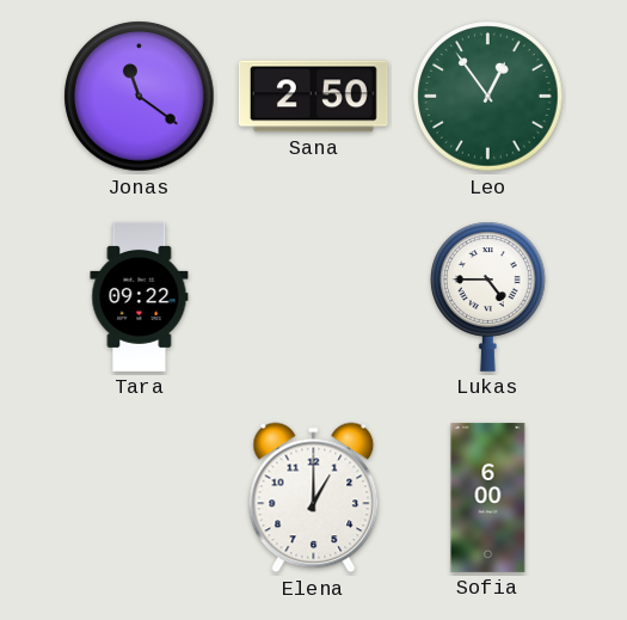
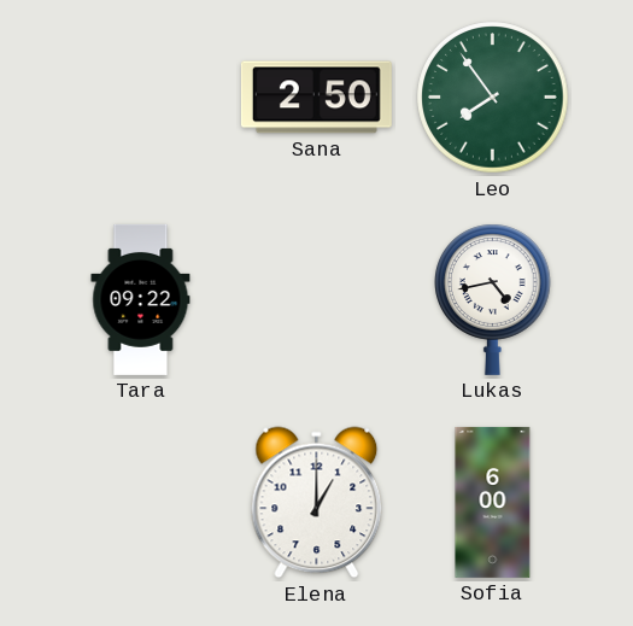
Jonas: 11:21 -> none
Leo: 12:54 -> 7:54
Lukas: 4:45 -> 4:43
